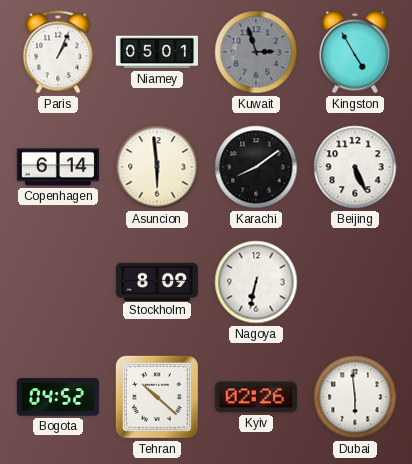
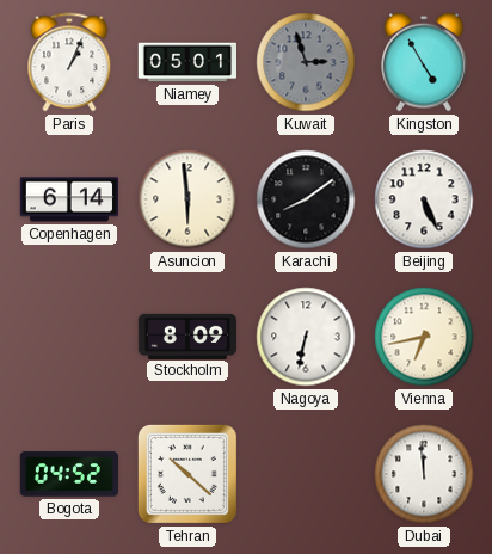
Vienna: none -> 6:43
Kyiv: 02:26 -> none
Dubai: 5:59 -> 11:59
